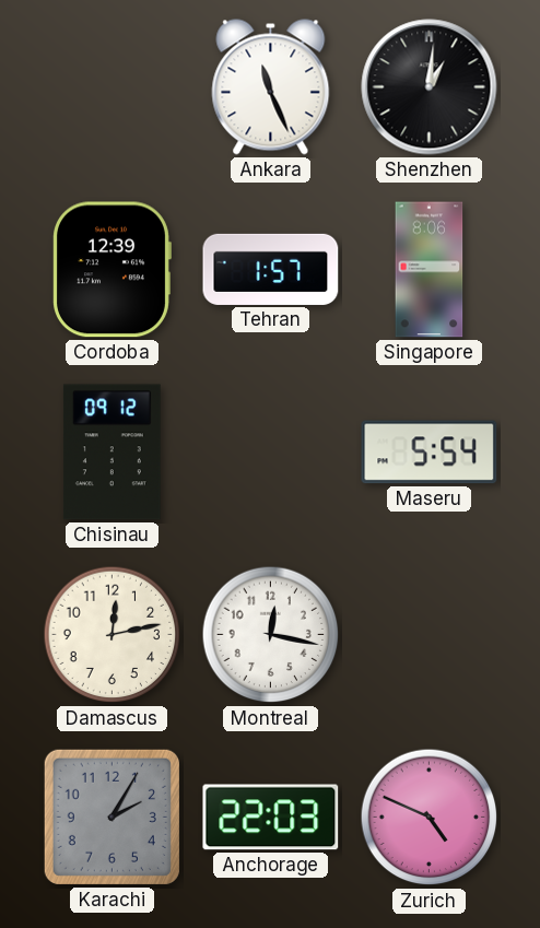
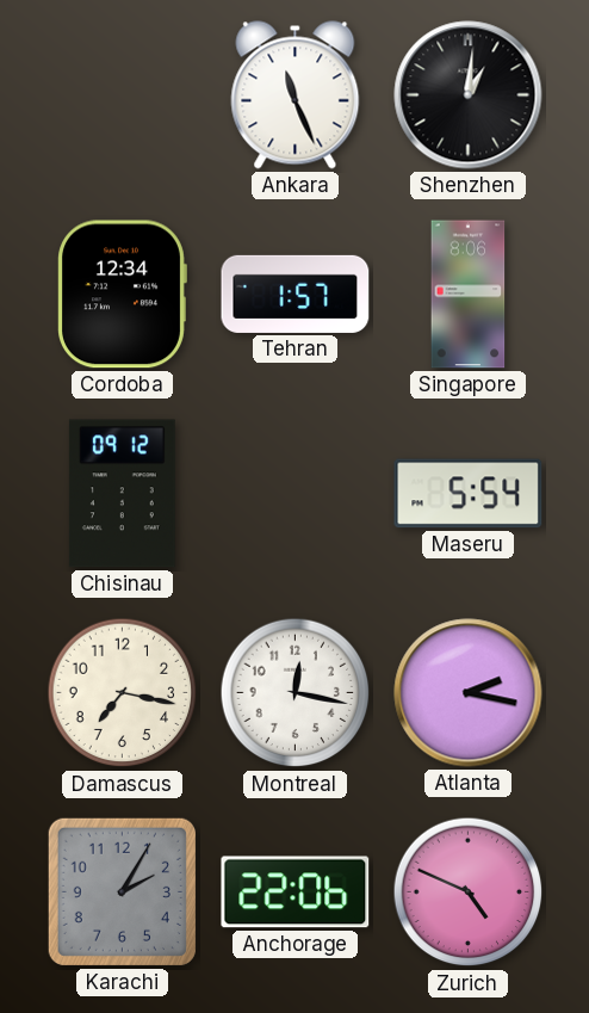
Cordoba: 12:39 -> 12:34
Damascus: 12:13 -> 7:17
Atlanta: none -> 2:17
Anchorage: 22:03 -> 22:06
